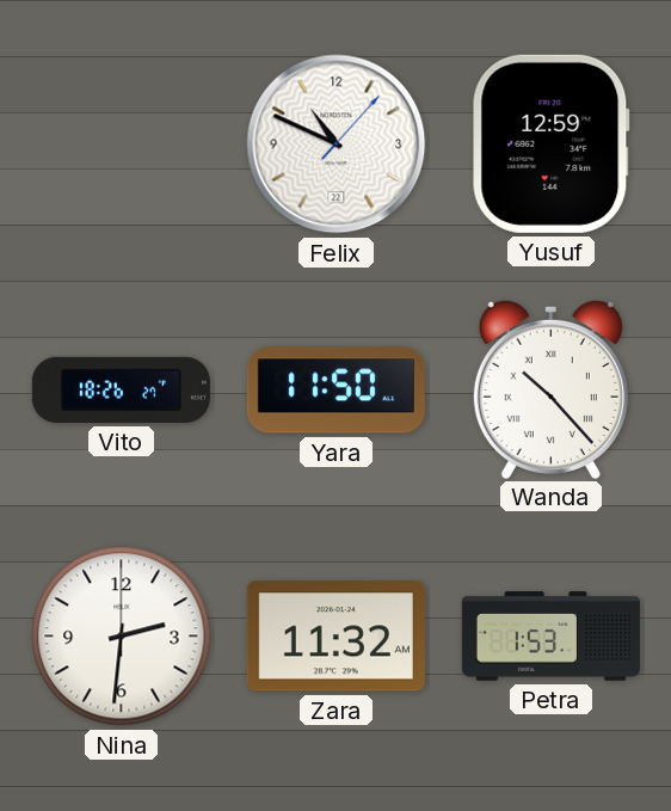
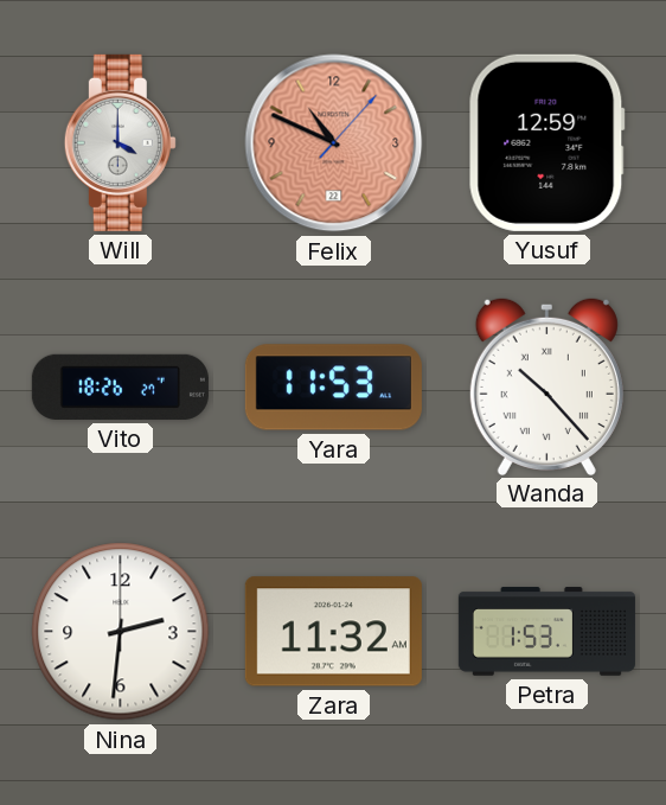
Will: none -> 4:00
Felix dial: white -> salmon
Yara: 11:50 -> 11:53
